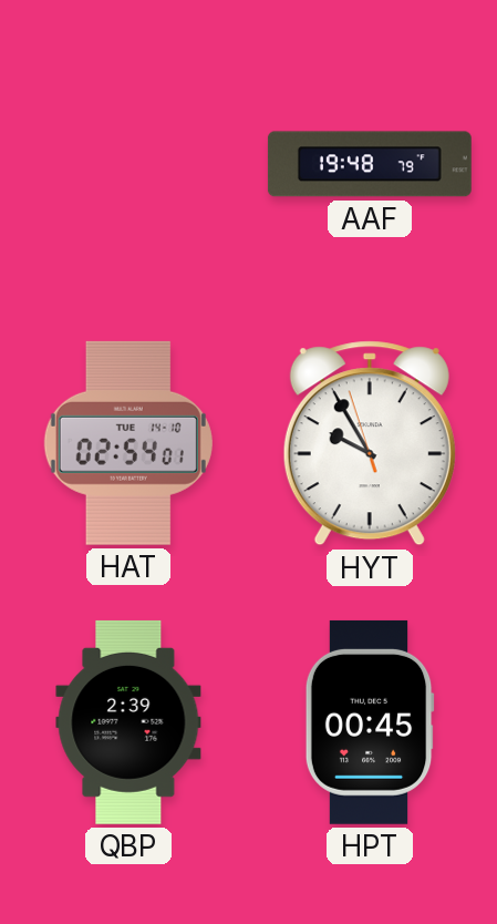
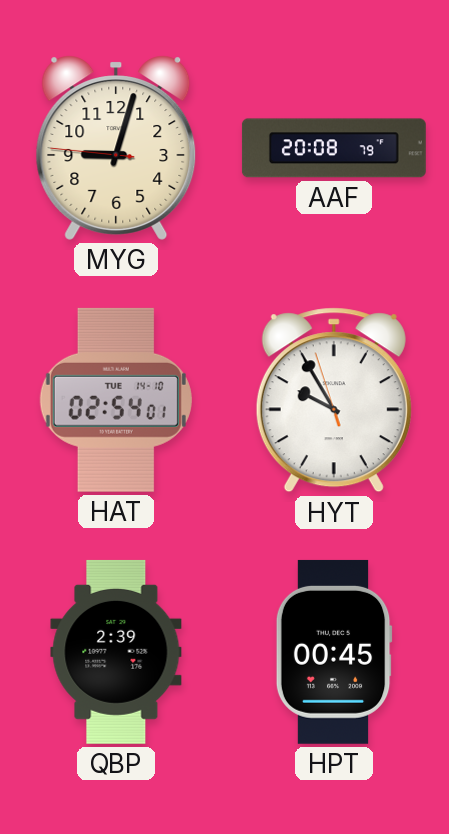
MYG: none -> 9:02
AAF: 19:48 -> 20:08
